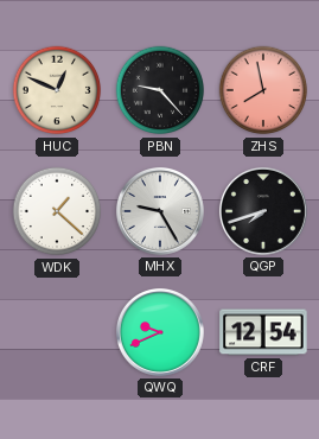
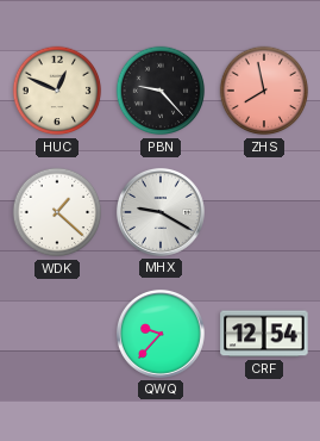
MHX: 9:25 -> 9:20
QGP: 7:42 -> none
QWQ: 9:41 -> 9:37
